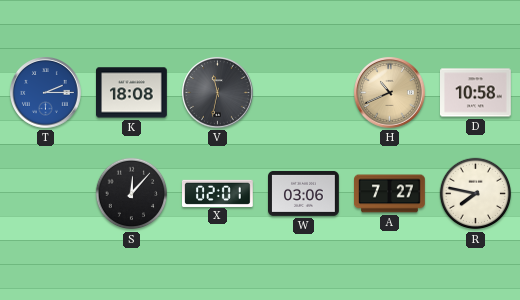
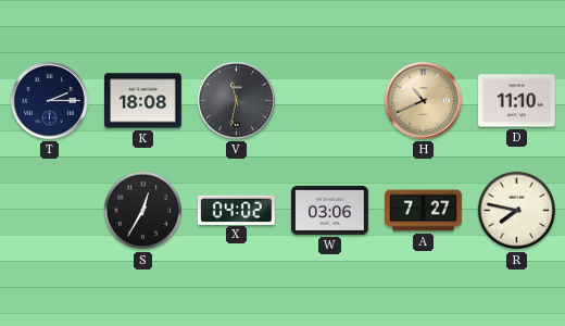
T dial: blue -> navy
D: 10:58 -> 11:10
S: 12:07 -> 12:35
X: 02:01 -> 04:02
